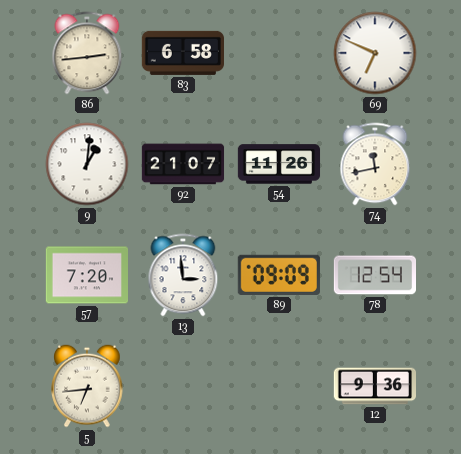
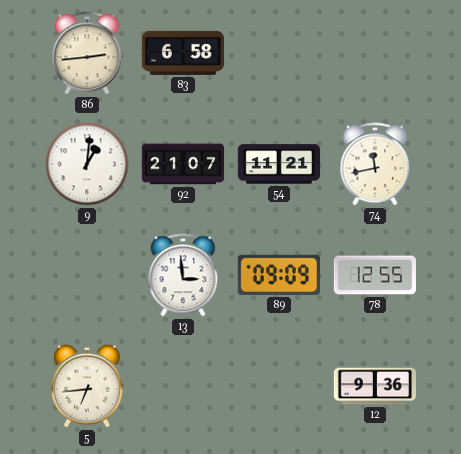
69: 6:49 -> none
54: 11:26 -> 11:21
57: 7:20 -> none
78: 12:54 -> 12:55
